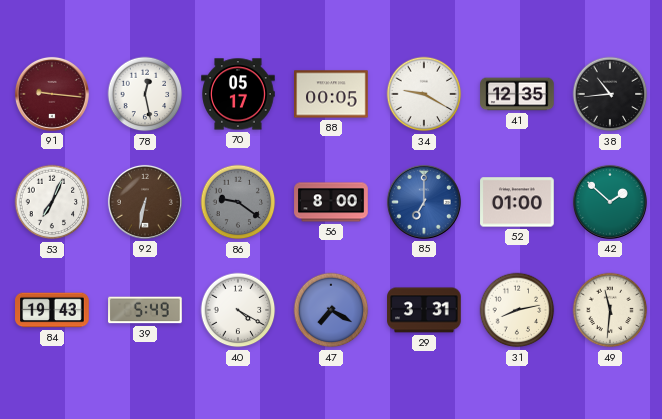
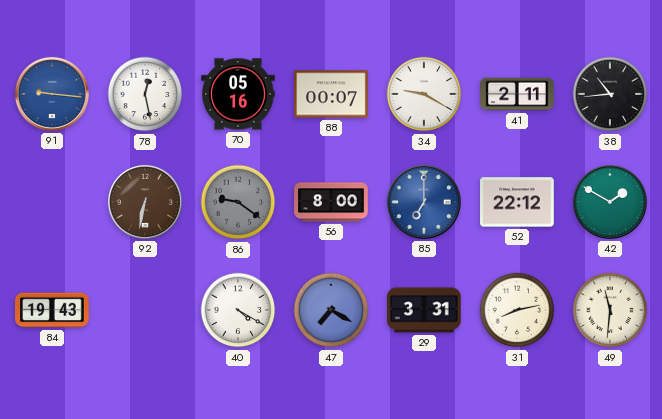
91 dial: burgundy -> blue
70: 05:17 -> 05:16
88: 00:05 -> 00:07
41: 12:35 -> 2:11
53: 7:04 -> none
52: 01:00 -> 22:12
42: 1:52 -> 1:50
39: 5:49 -> none
